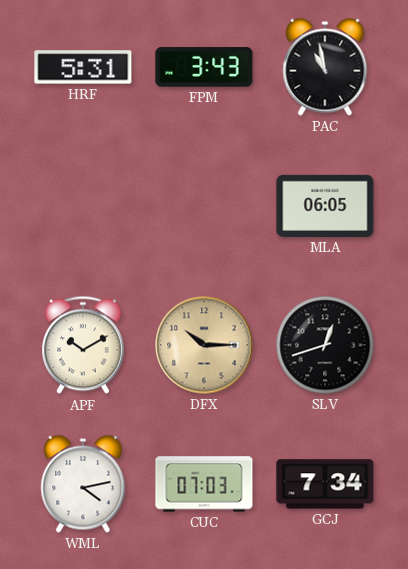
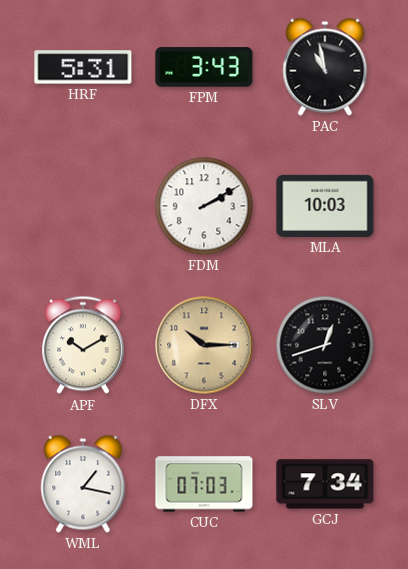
FDM: none -> 2:10
MLA: 06:05 -> 10:03
WML: 4:13 -> 1:17
